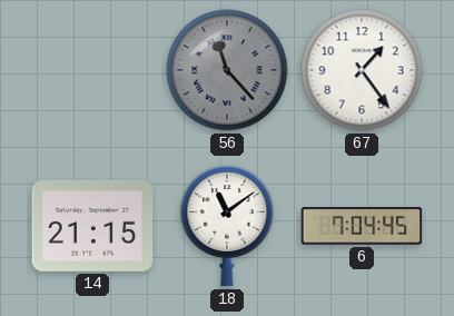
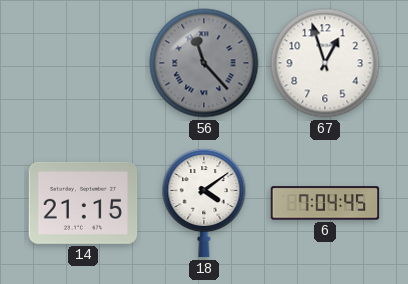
67: 1:24 -> 12:57
18: 11:09 -> 4:09
